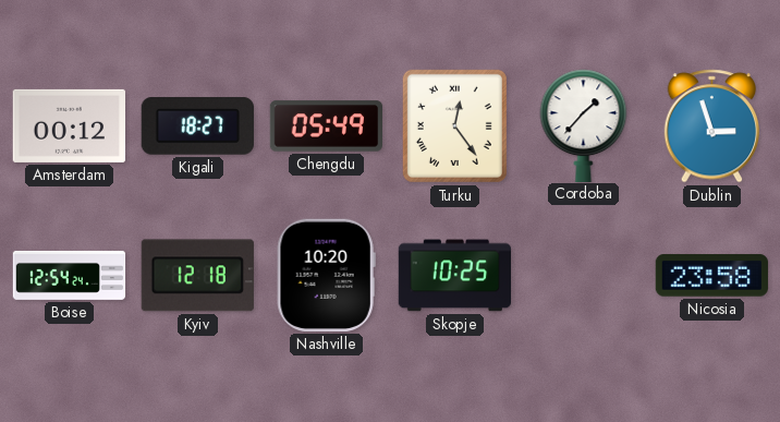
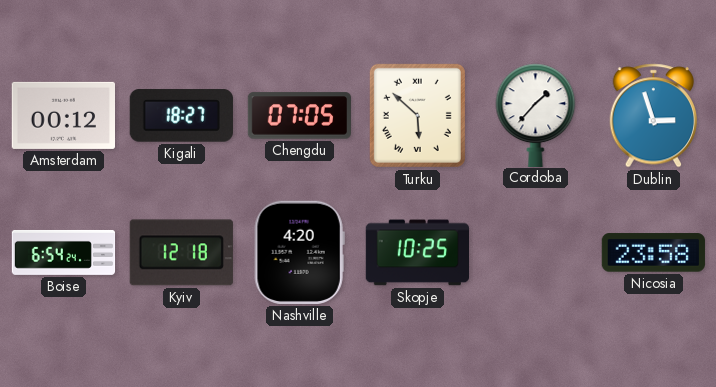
Chengdu: 05:49 -> 07:05
Turku: 12:24 -> 5:52
Boise: 12:54 -> 6:54
Nashville: 10:20 -> 4:20
